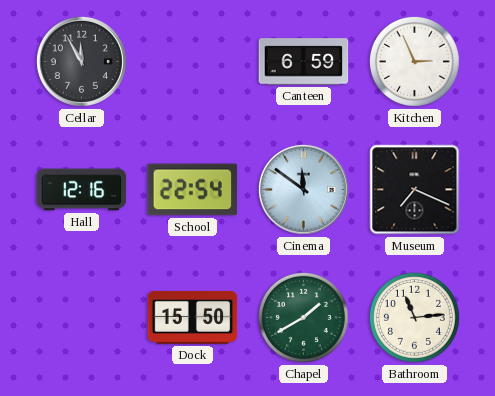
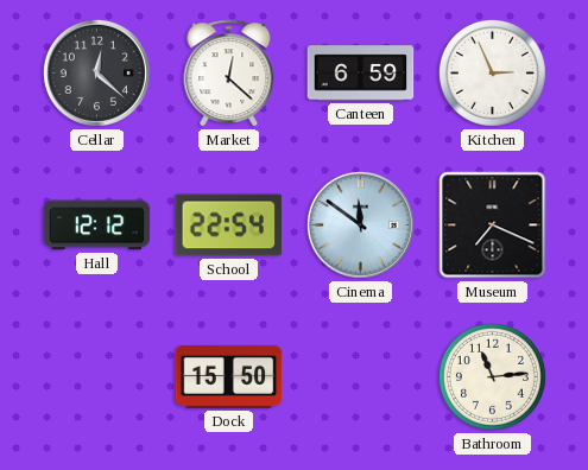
Cellar: 11:55 -> 12:22
Market: none -> 12:22
Hall: 12:16 -> 12:12
Chapel: 1:40 -> none
